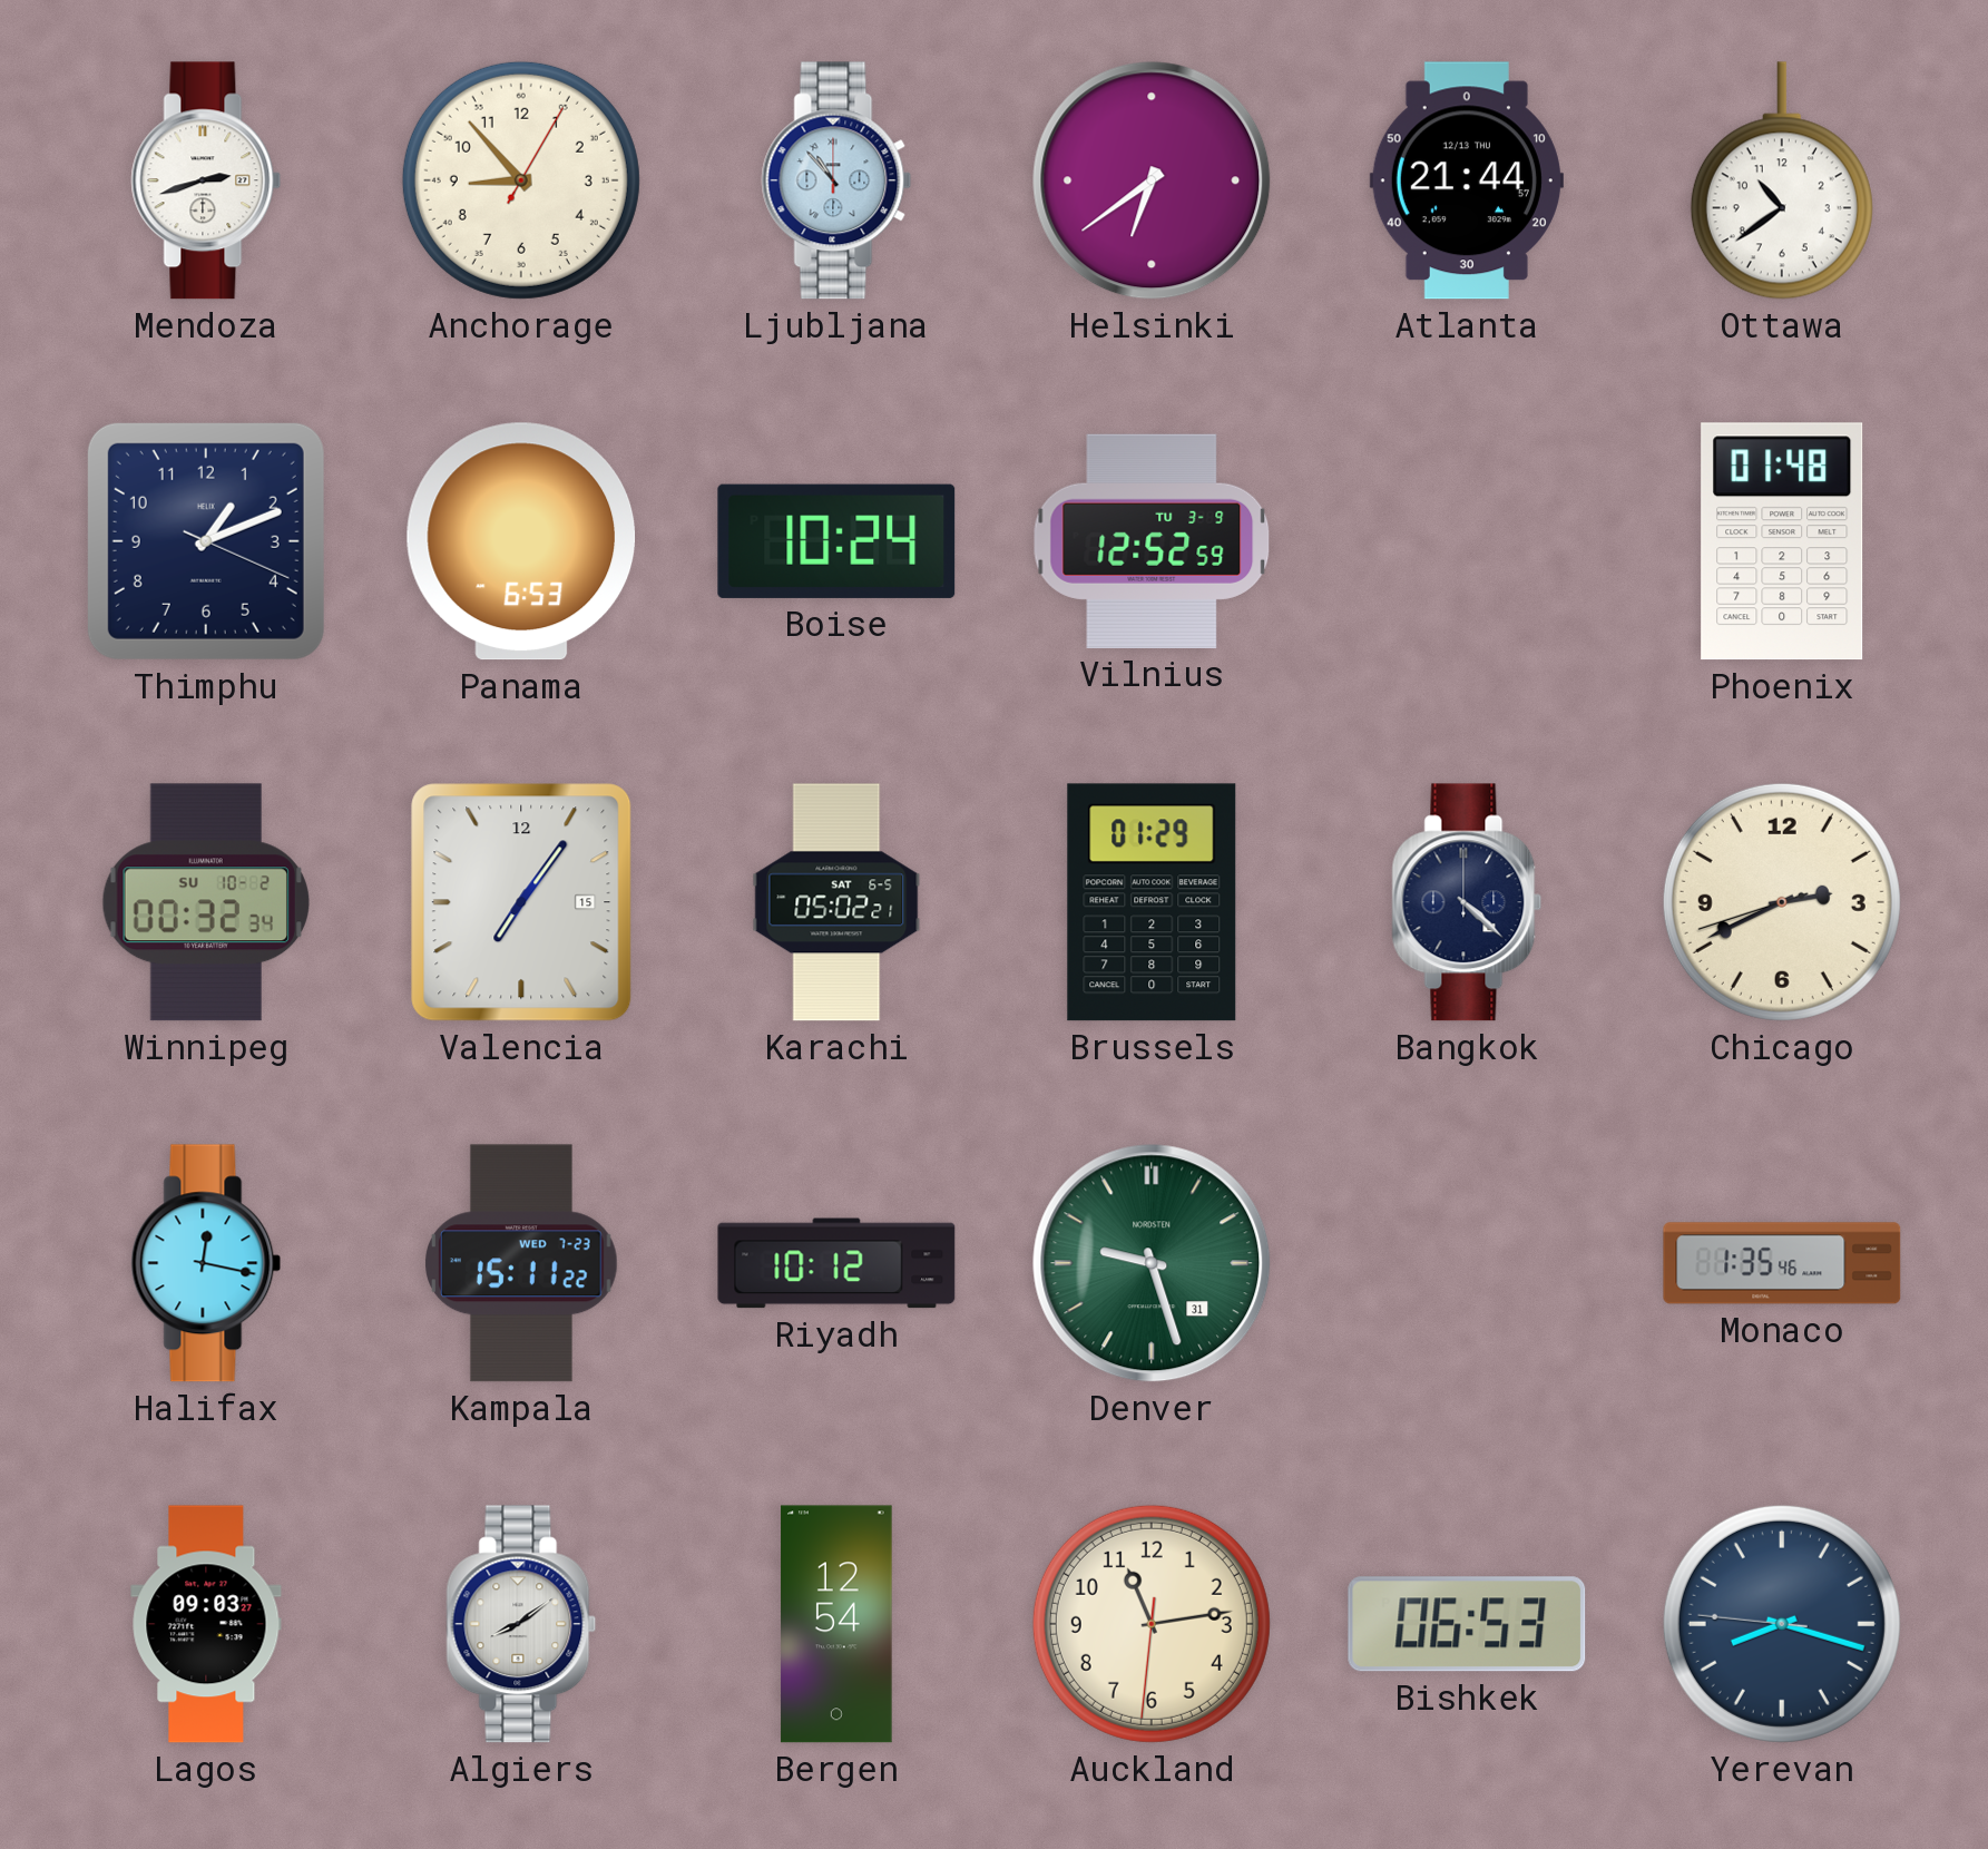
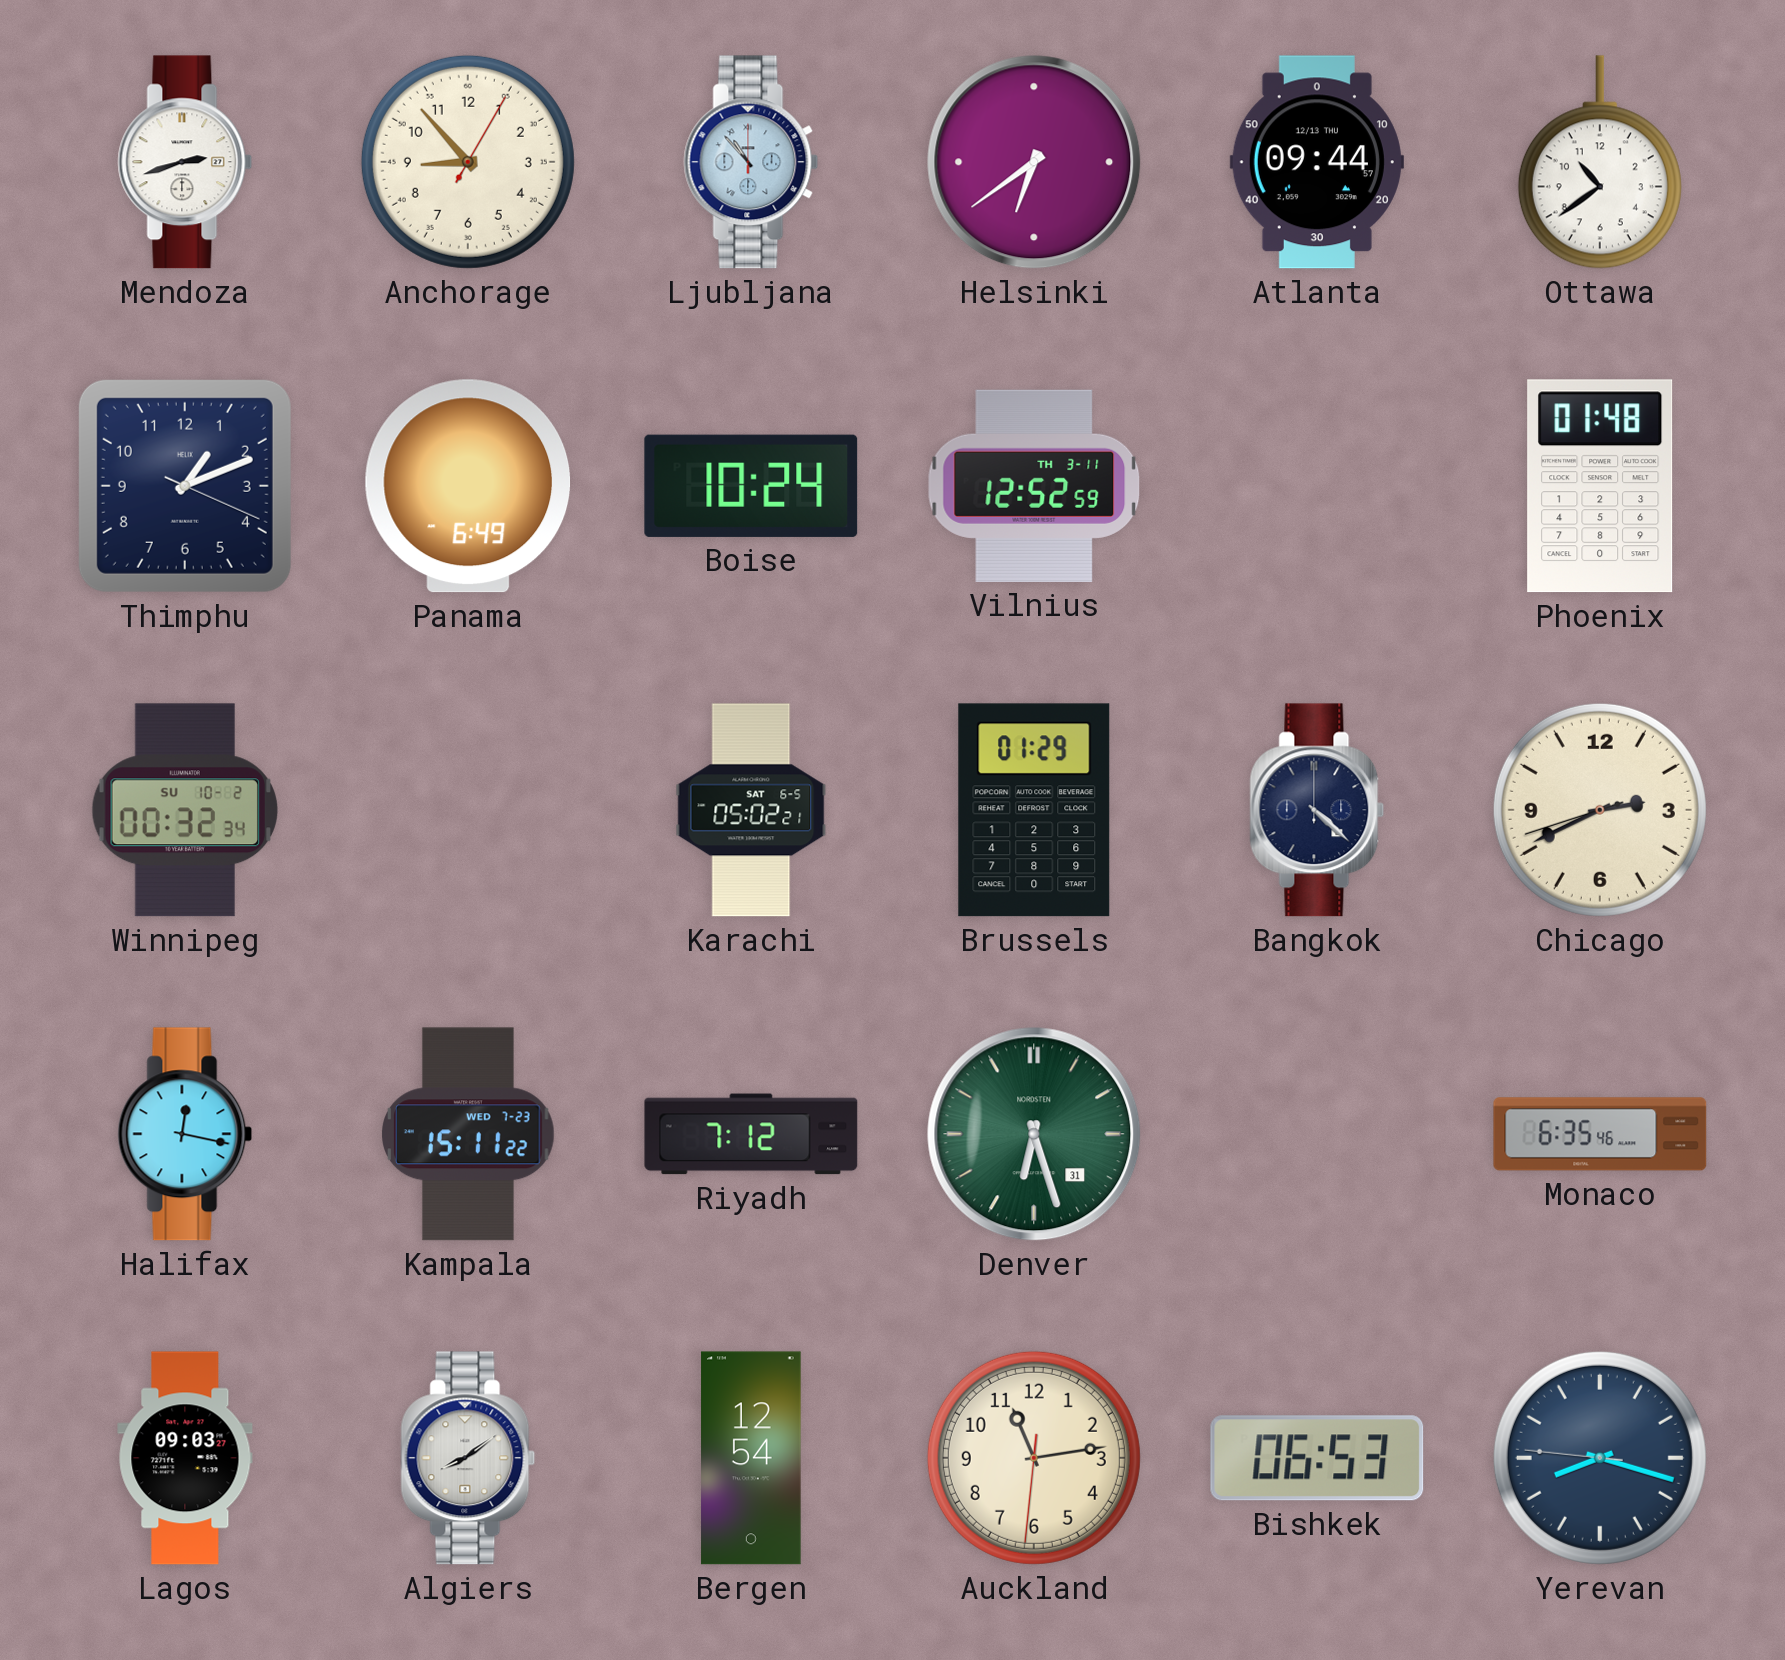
Atlanta: 21:44 -> 09:44
Panama: 6:53 -> 6:49
Vilnius date: TU 3-9 -> TH 3-11
Valencia: 7:06 -> none
Riyadh: 10:12 -> 7:12
Denver: 9:27 -> 6:27
Monaco: 1:35 -> 6:35
